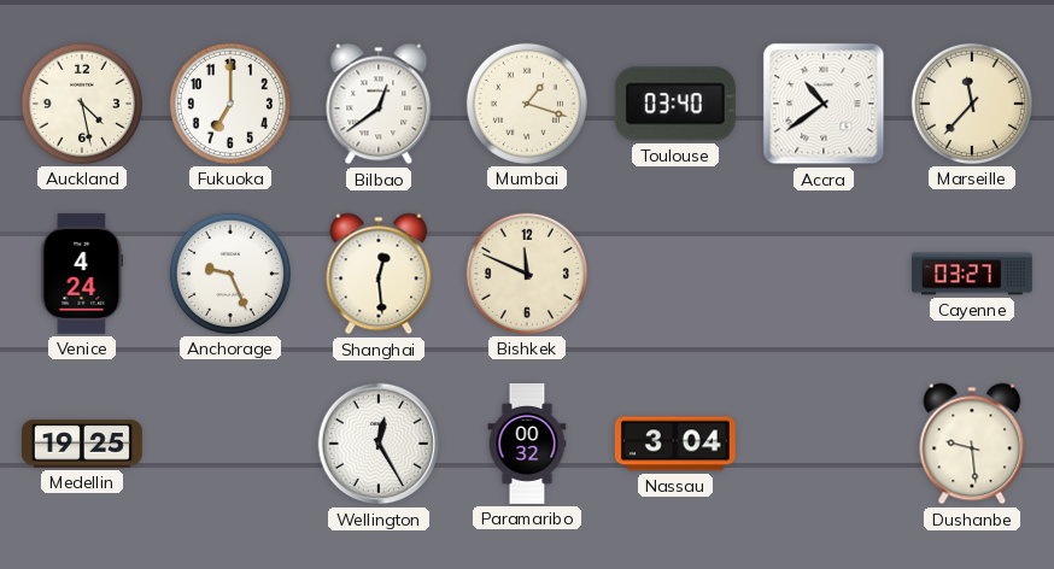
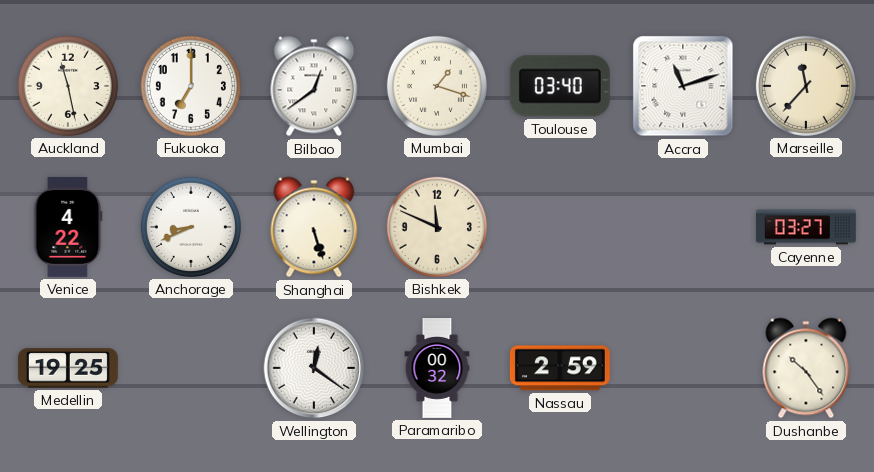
Auckland: 4:28 -> 11:28
Accra: 10:39 -> 11:12
Venice: 4:24 -> 4:22
Anchorage: 9:26 -> 8:41
Shanghai: 12:29 -> 5:27
Wellington: 12:25 -> 12:21
Nassau: 3:04 -> 2:59
Dushanbe: 9:29 -> 10:24
